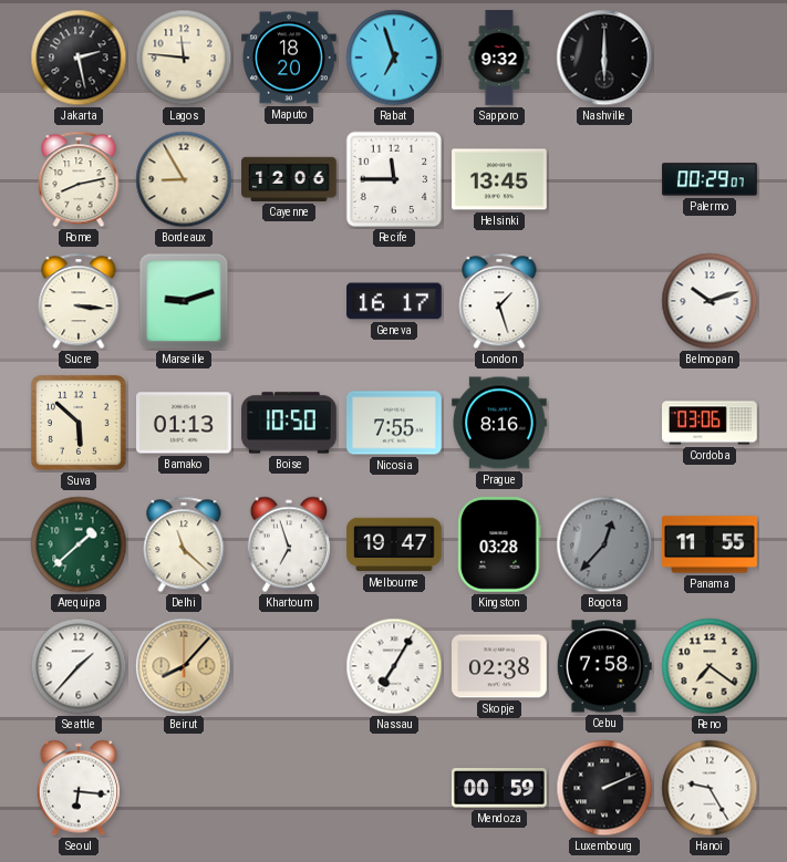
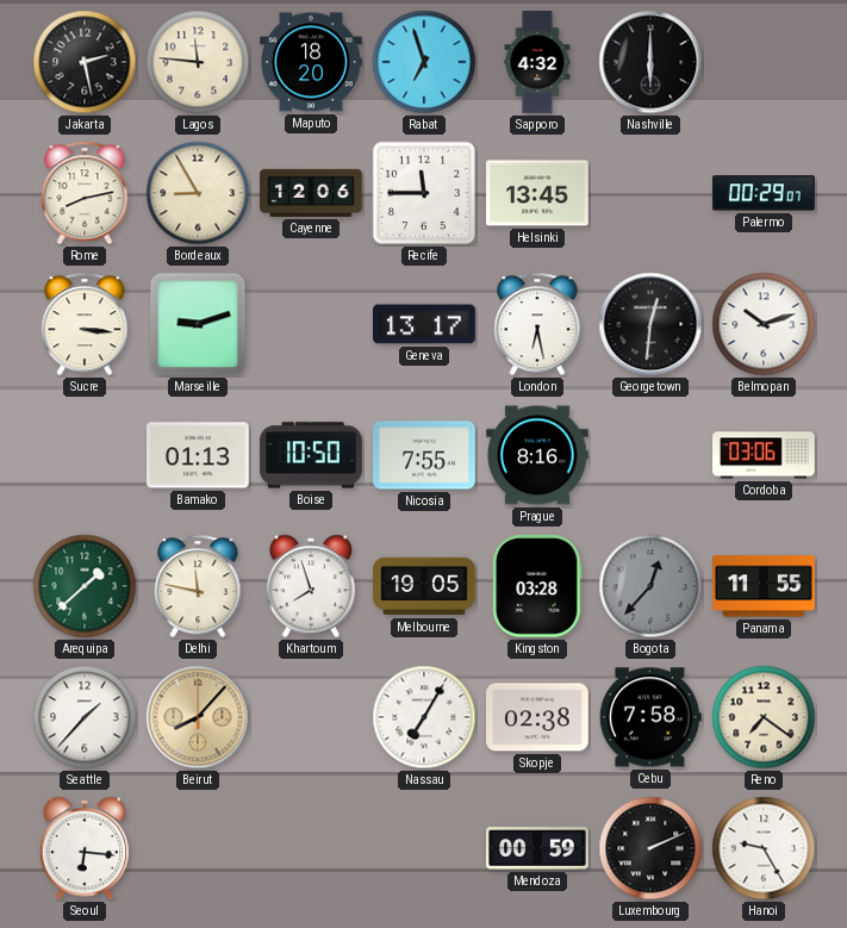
Sapporo: 9:32 -> 4:32
Geneva: 16:17 -> 13:17
London: 1:27 -> 6:28
Georgetown: none -> 12:31
Suva: 5:52 -> none
Delhi: 11:22 -> 11:47
Khartoum: 6:57 -> 7:57
Melbourne: 19:47 -> 19:05
